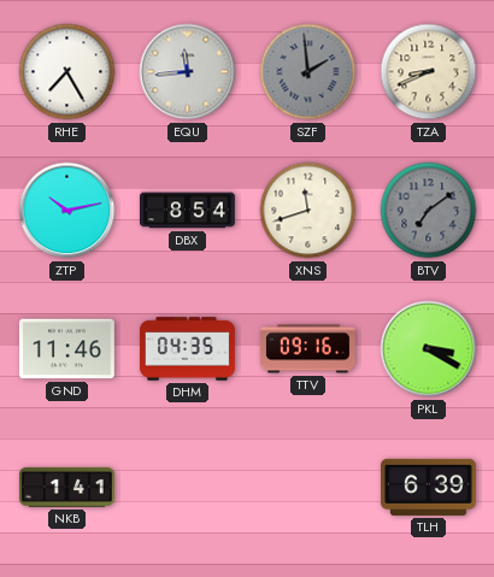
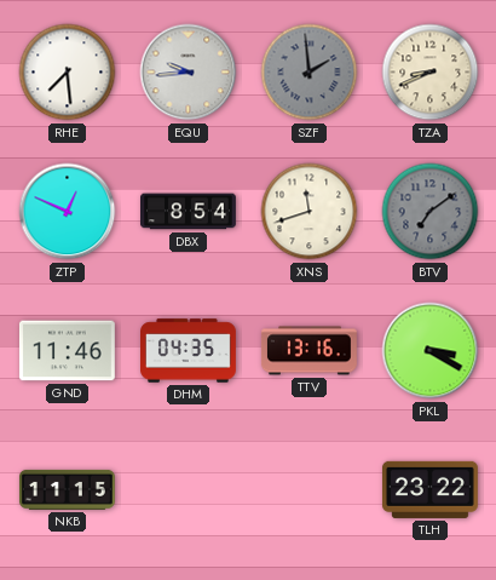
RHE: 7:25 -> 7:29
EQU: 11:44 -> 9:44
ZTP: 10:13 -> 12:49
TTV: 09:16 -> 13:16
NKB: 1:41 -> 11:15
TLH: 6:39 -> 23:22
